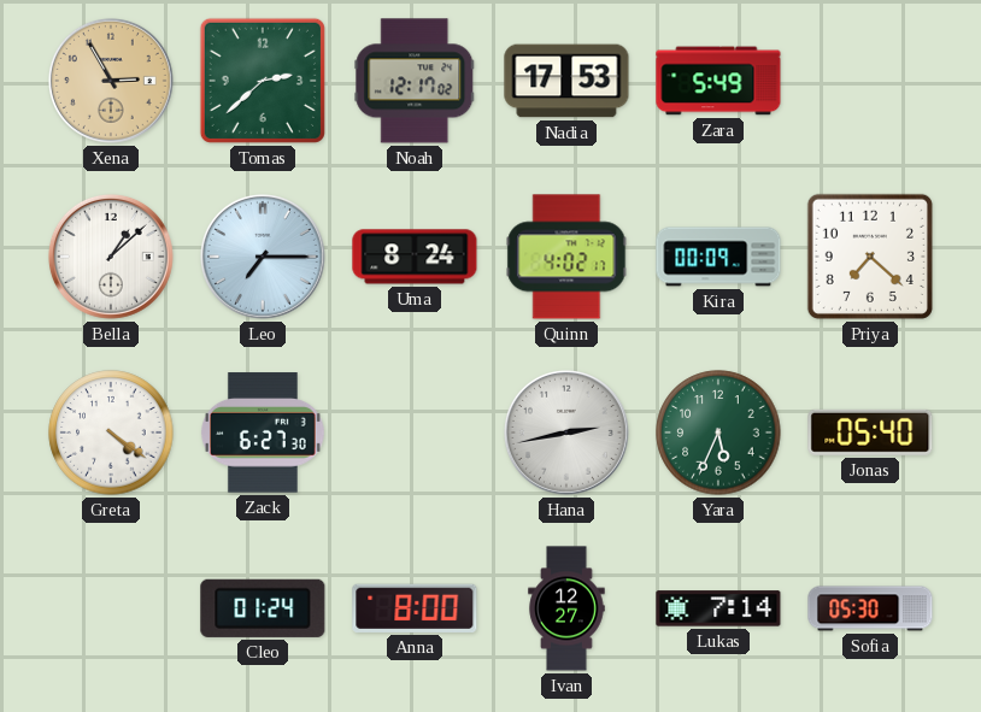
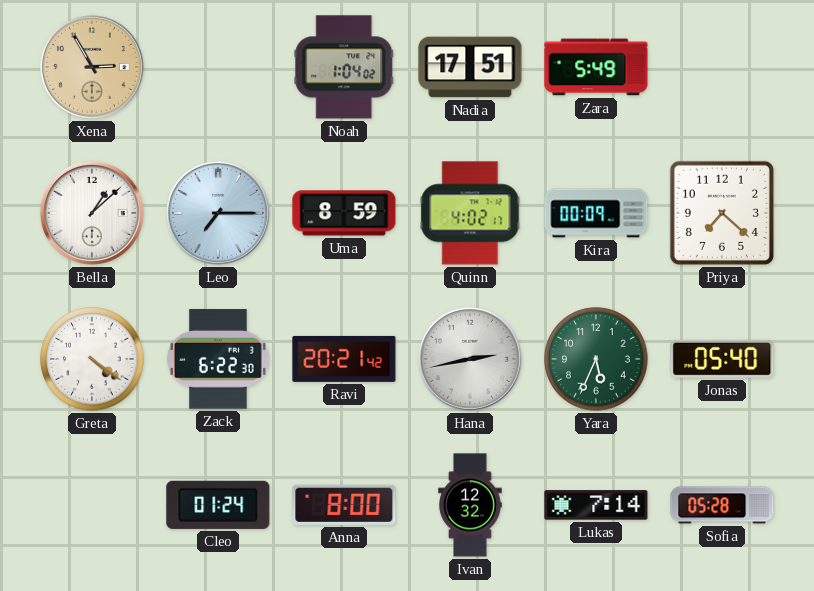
Tomas: 2:38 -> none
Noah: 12:17 -> 1:04
Nadia: 17:53 -> 17:51
Uma: 8:24 -> 8:59
Zack: 6:27 -> 6:22
Ravi: none -> 20:21
Ivan: 12:27 -> 12:32
Sofia: 05:30 -> 05:28
